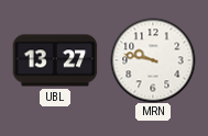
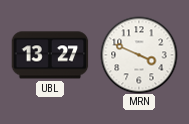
MRN: 9:47 -> 3:49
